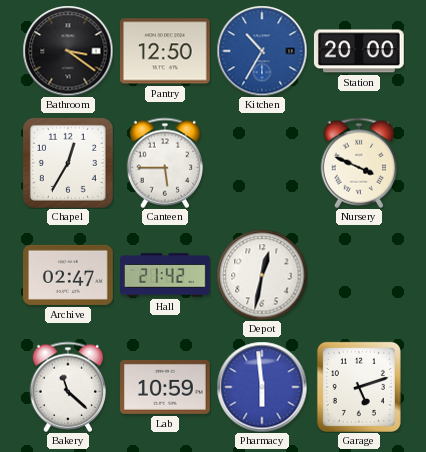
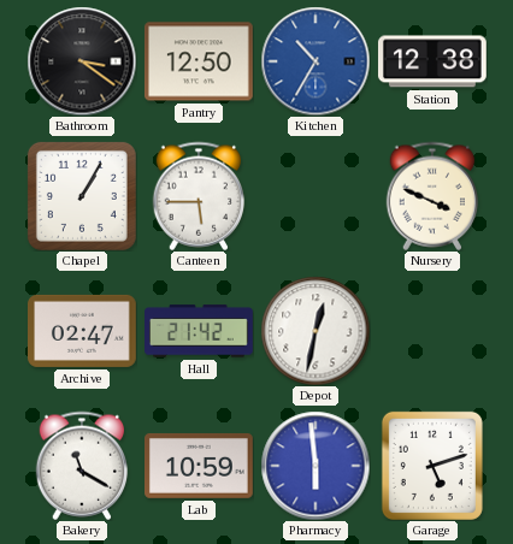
Station: 20:00 -> 12:38
Chapel: 12:35 -> 1:05
Bakery: 11:22 -> 11:20
